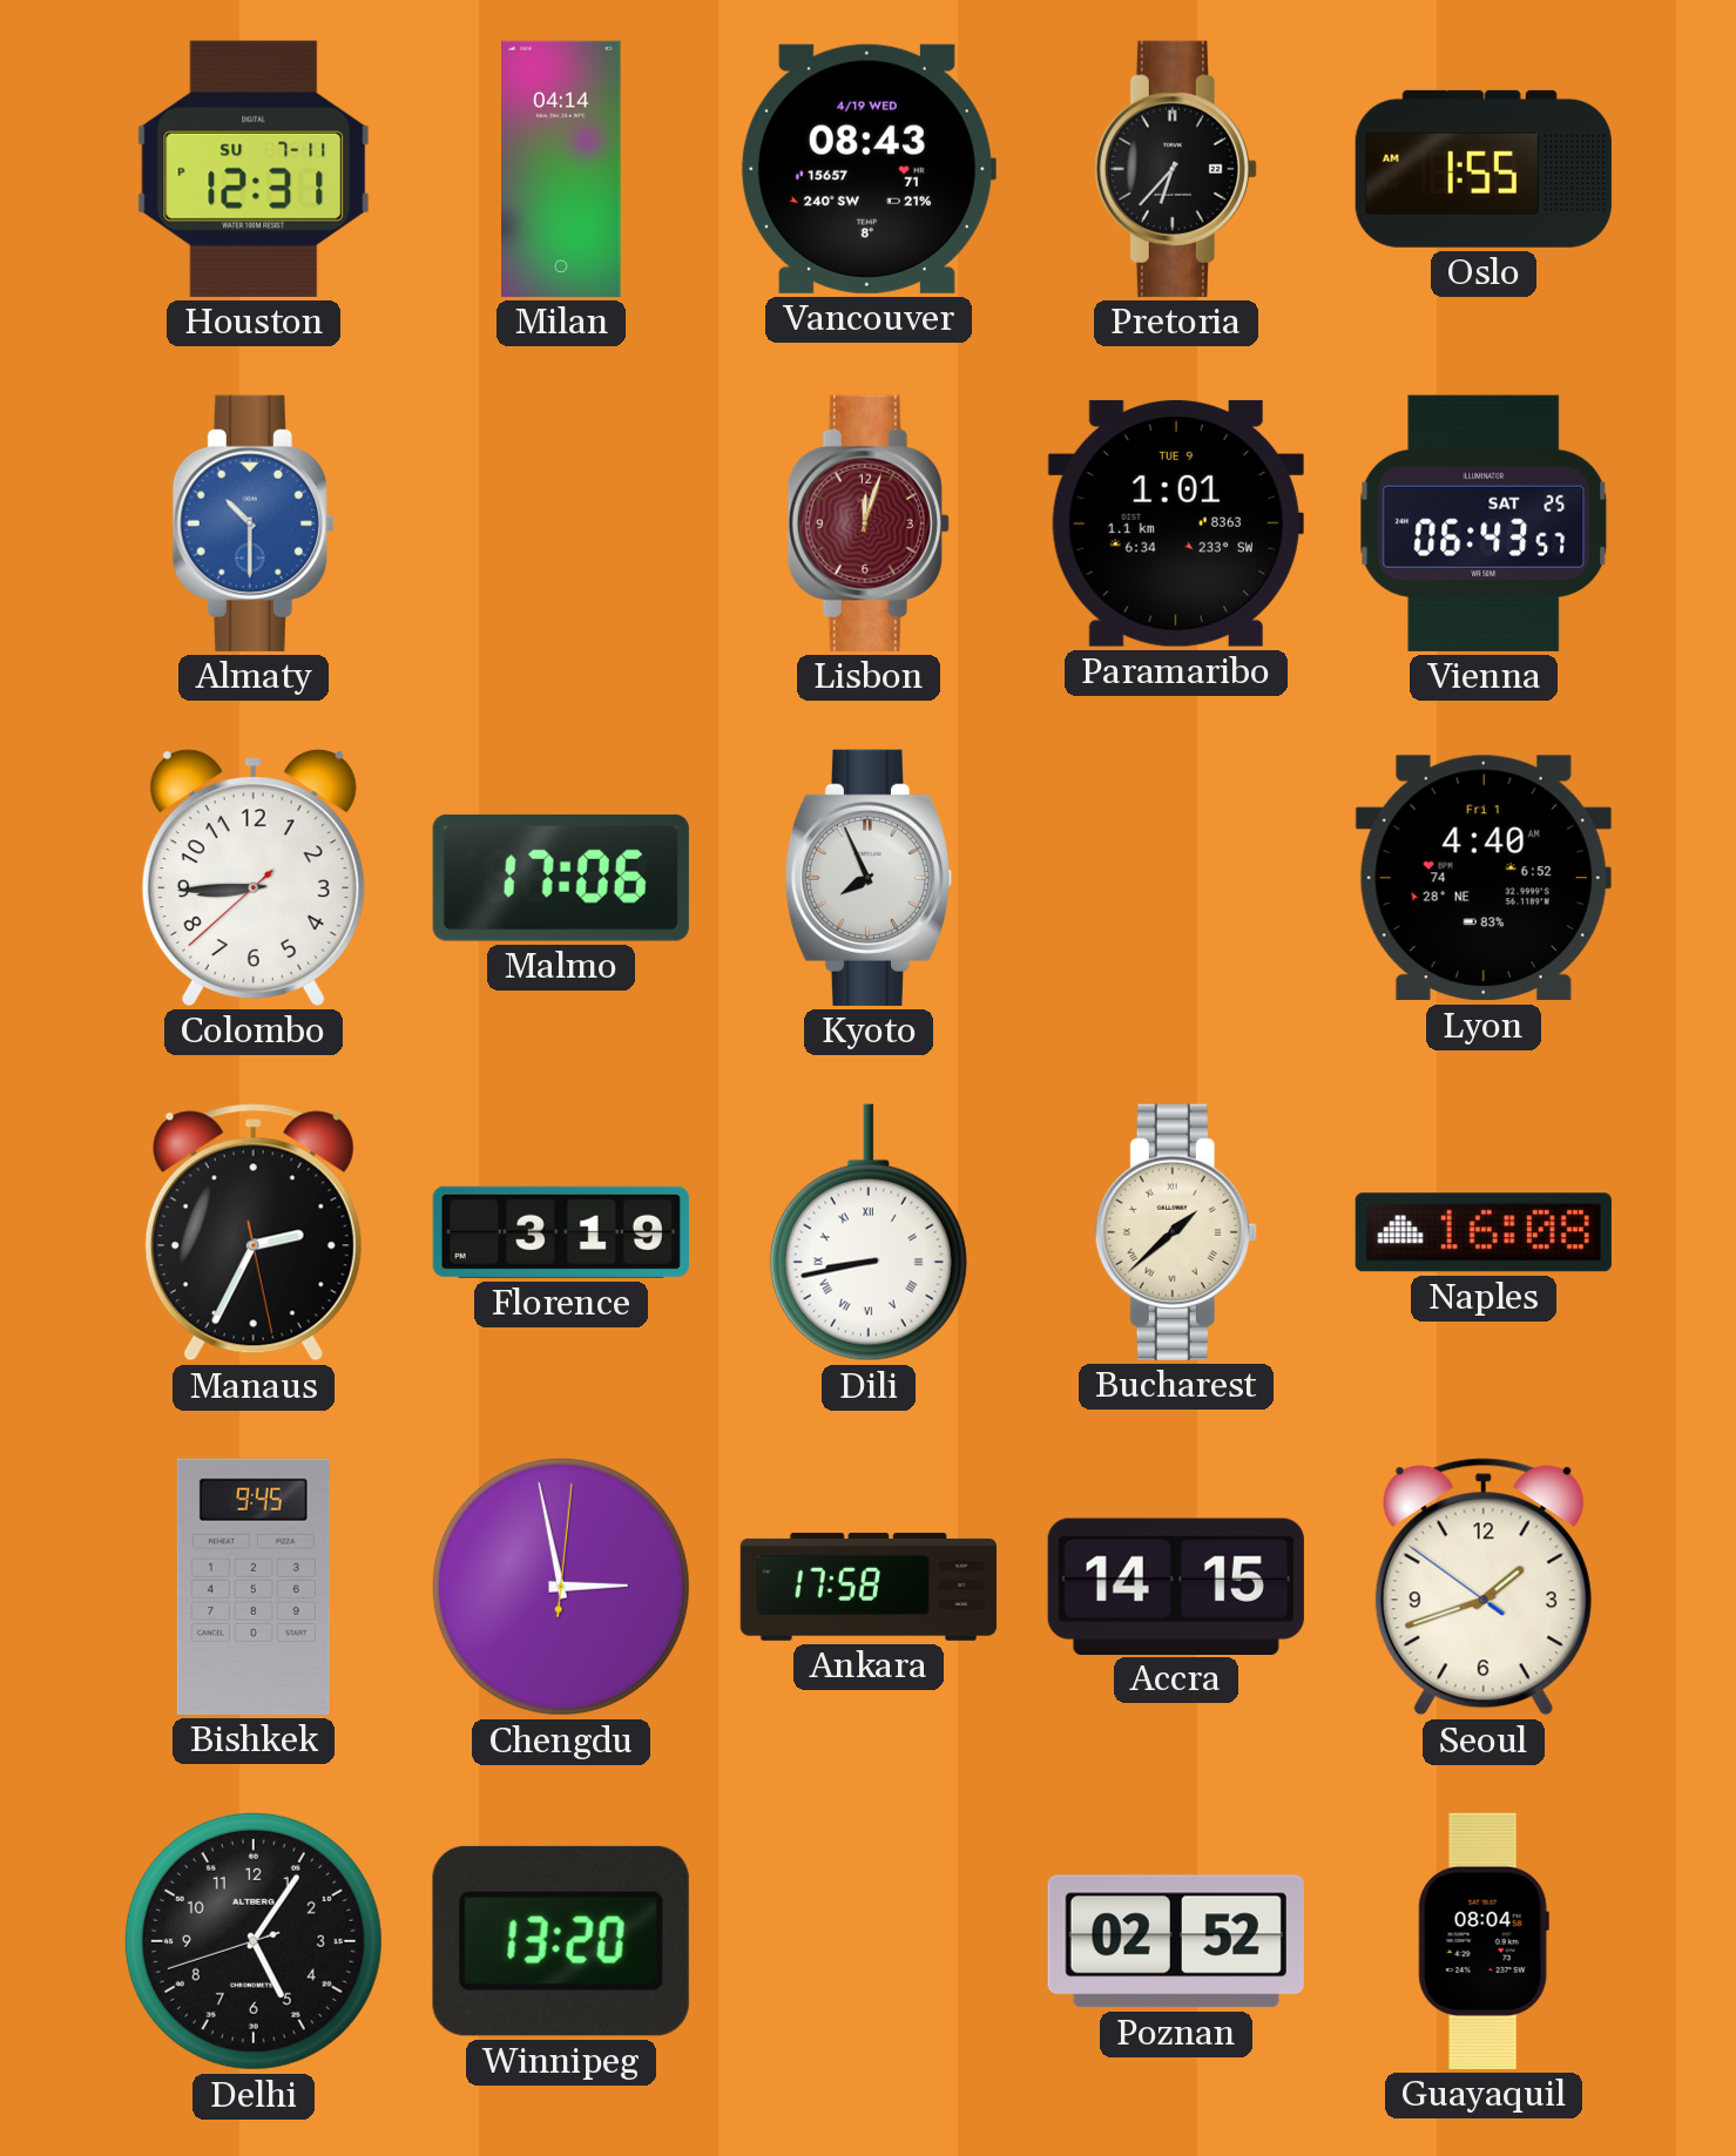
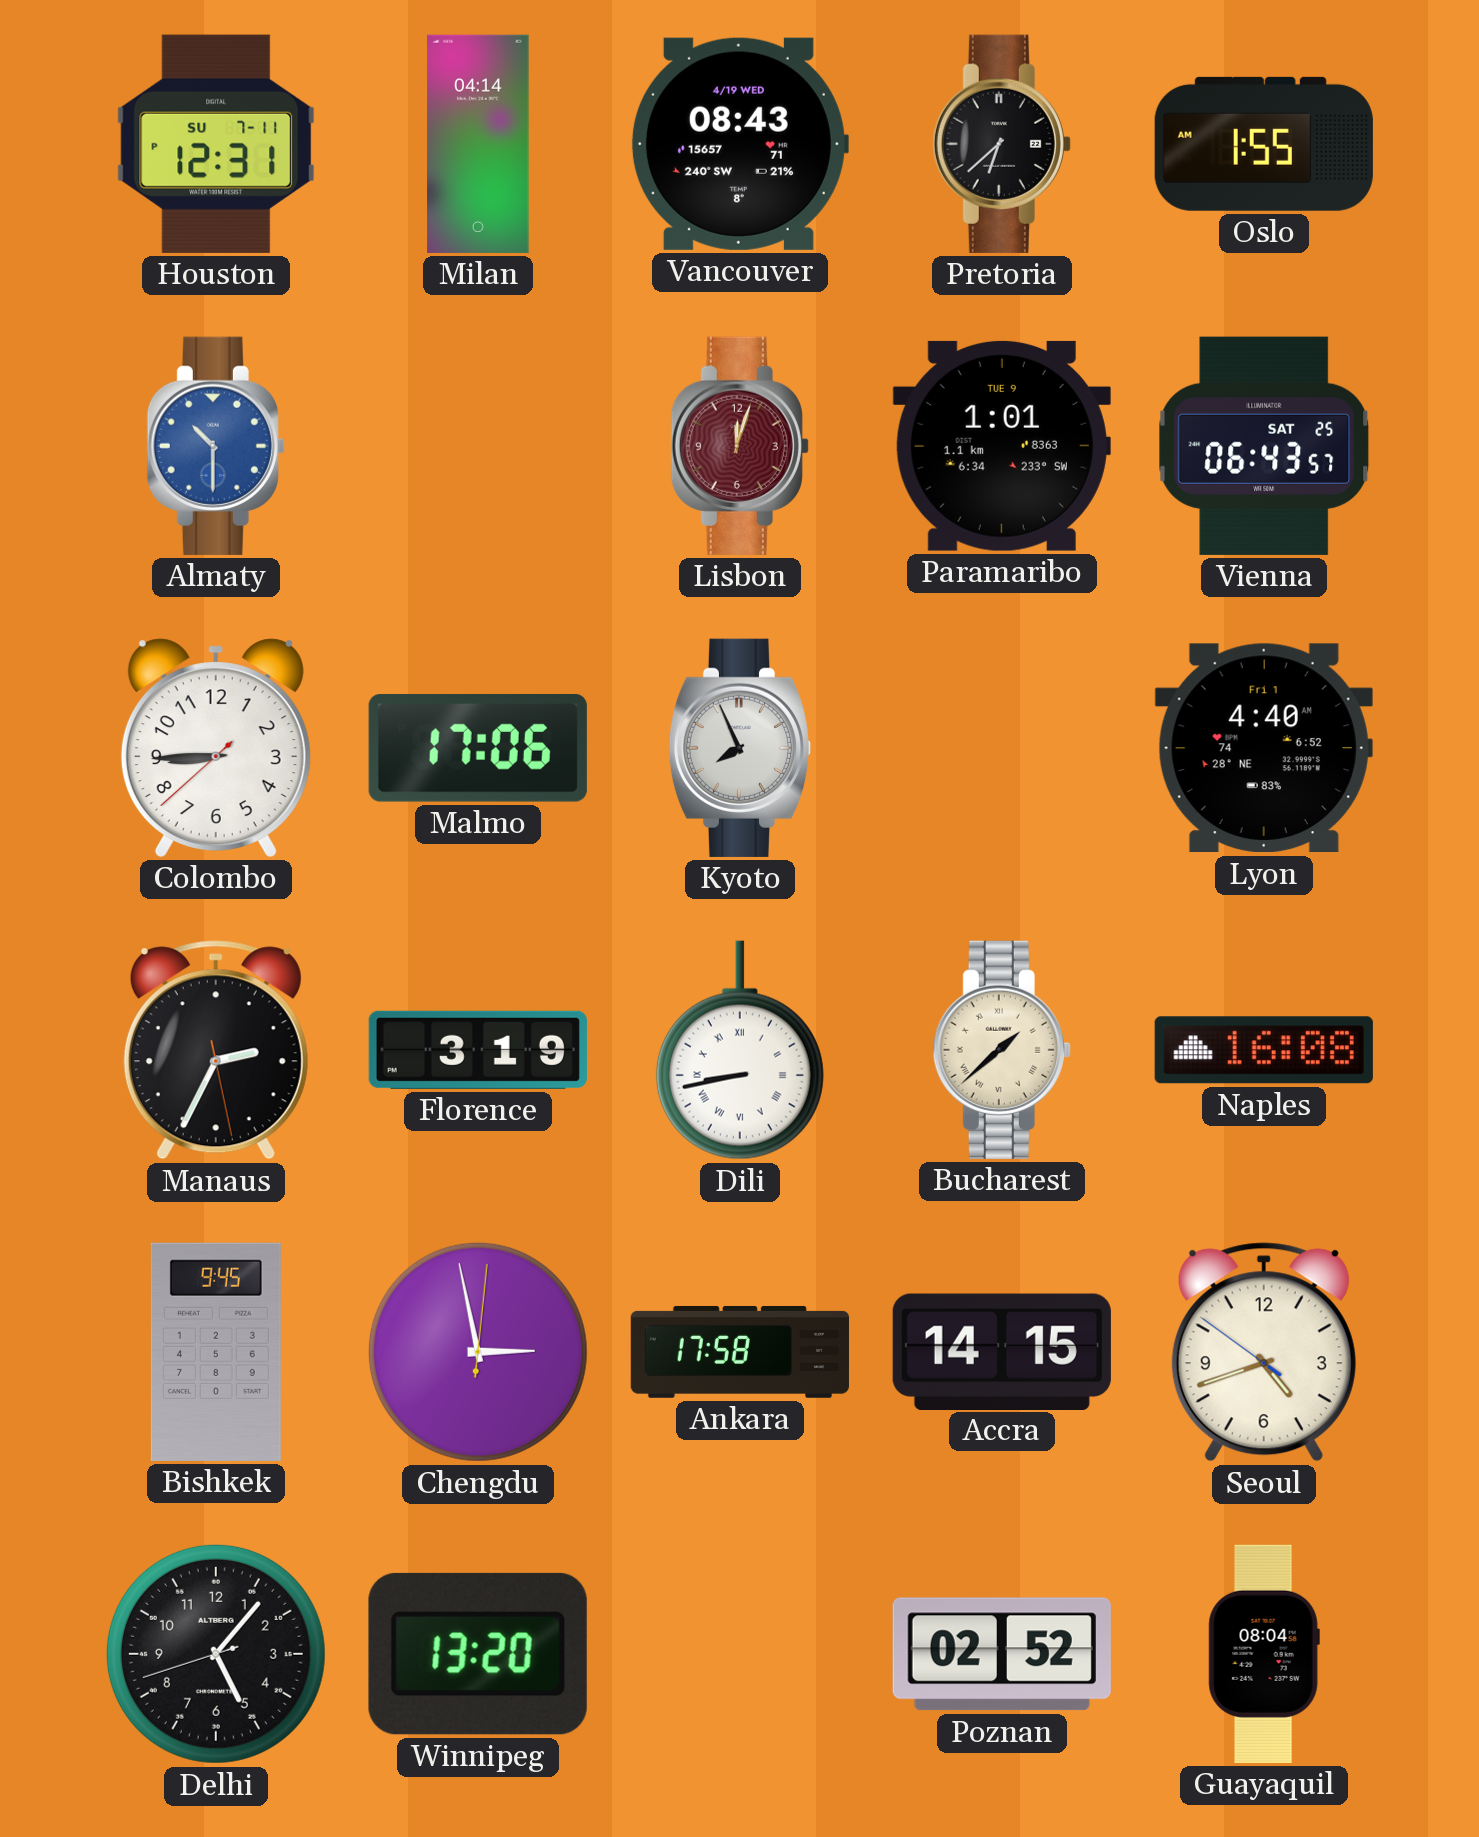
Pretoria: 6:37 -> 6:38
Seoul: 1:41 -> 4:41
Delhi: 5:05 -> 5:06
